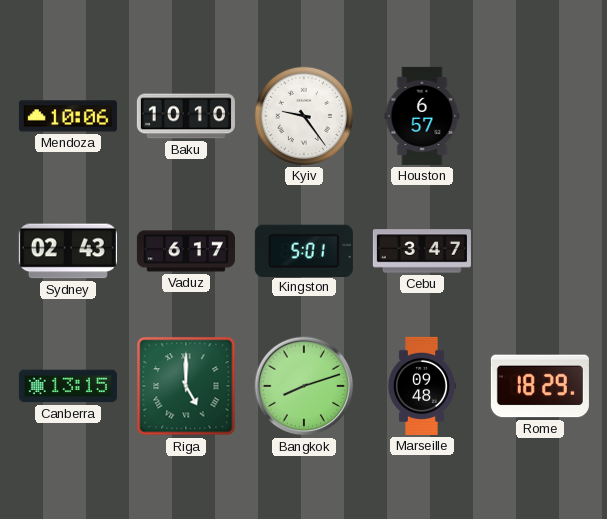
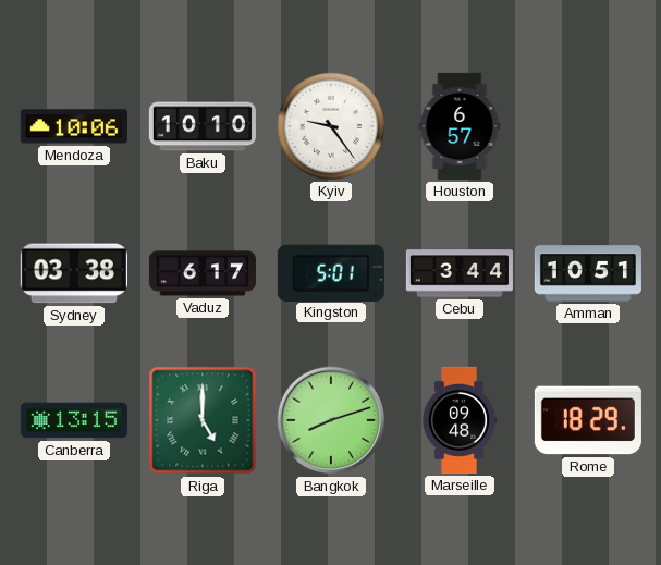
Sydney: 02:43 -> 03:38
Cebu: 3:47 -> 3:44
Amman: none -> 10:51
